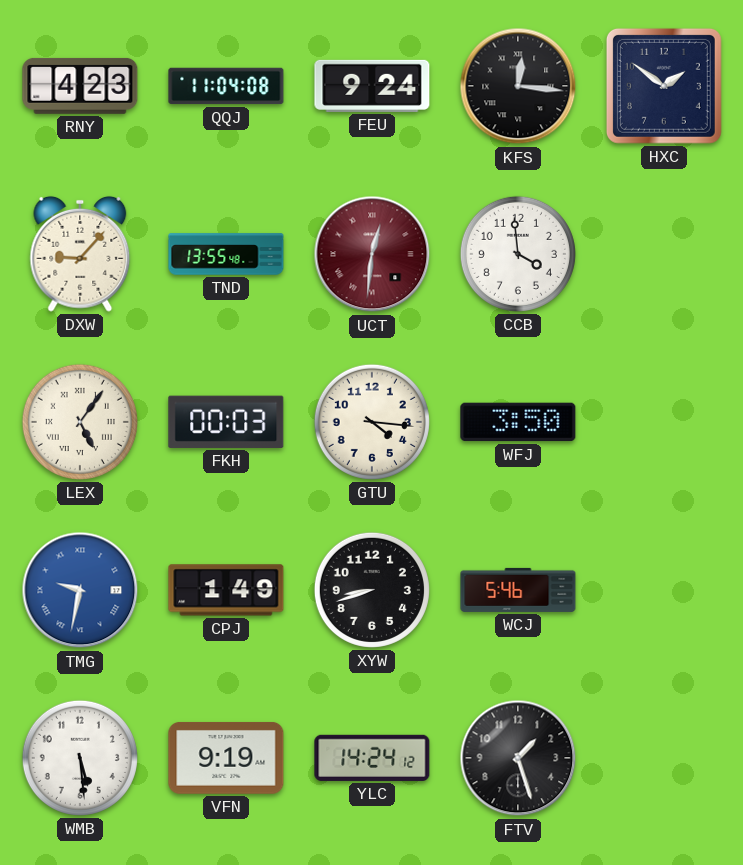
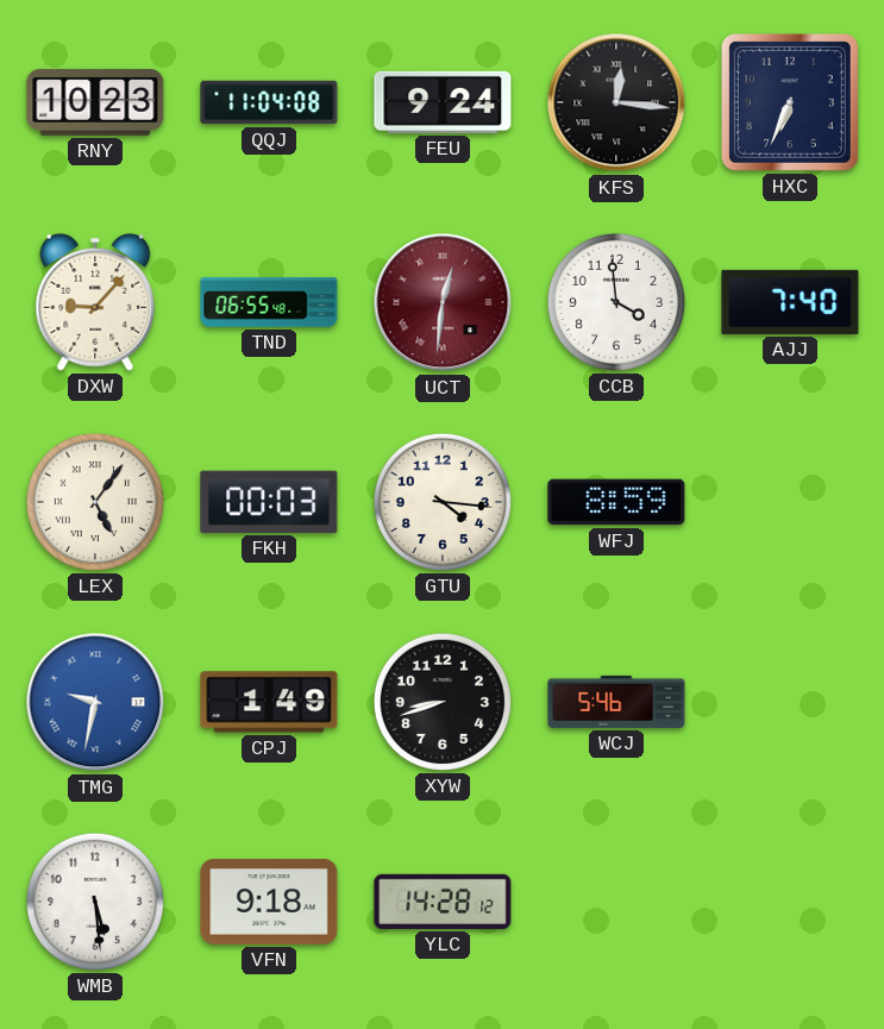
RNY: 4:23 -> 10:23
HXC: 1:51 -> 6:34
TND: 13:55 -> 06:55
AJJ: none -> 7:40
WFJ: 3:50 -> 8:59
VFN: 9:19 -> 9:18
YLC: 14:24 -> 14:28
FTV: 1:27 -> none
